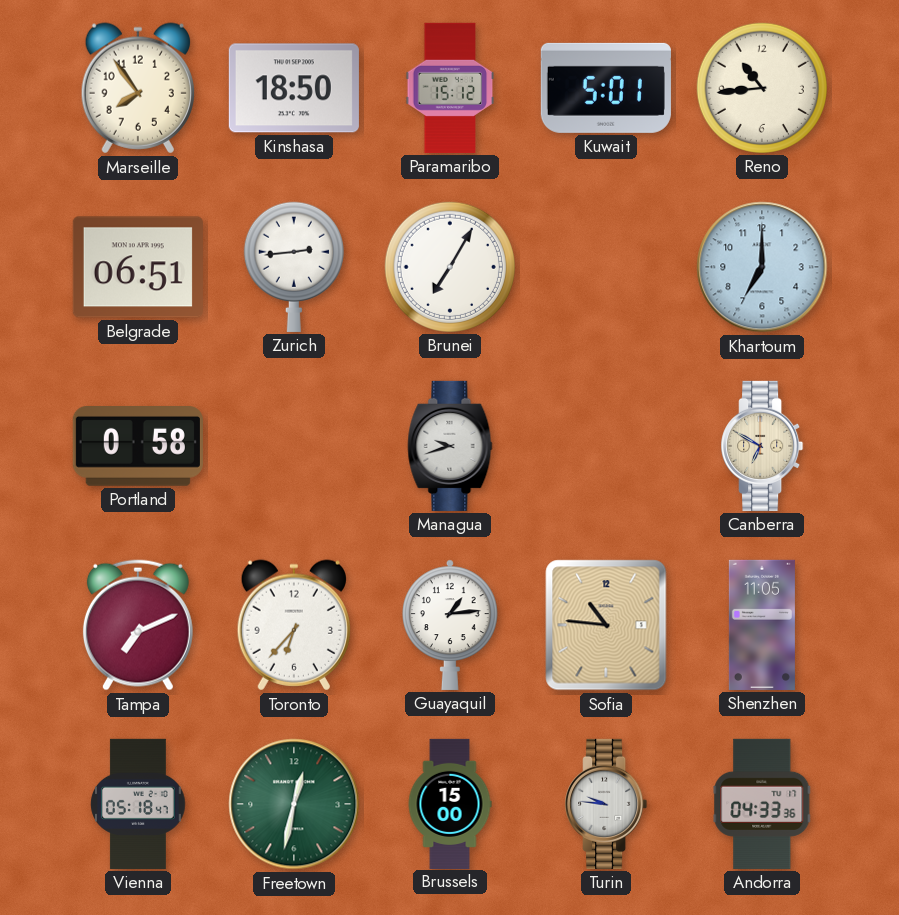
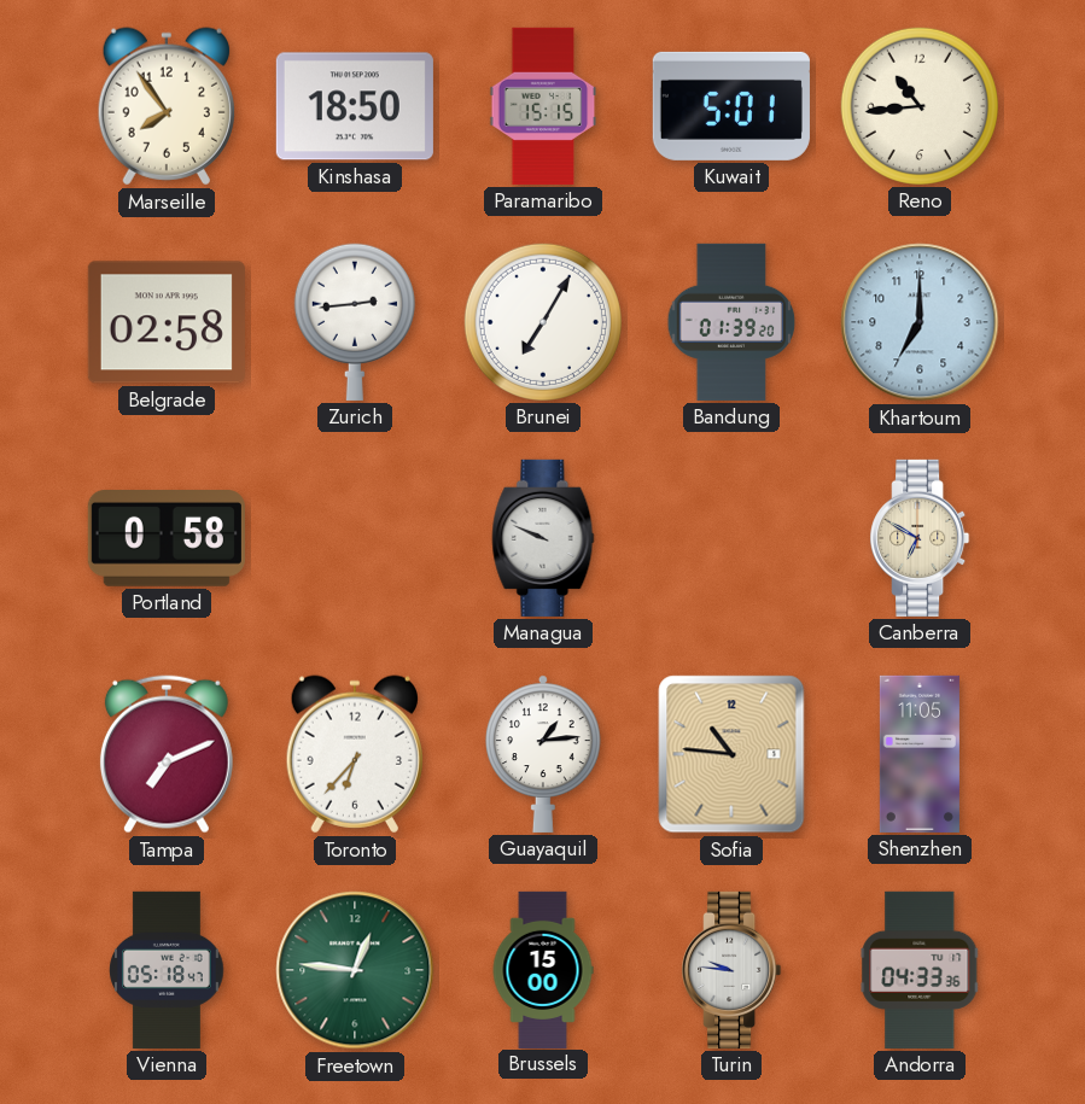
Paramaribo: 15:12 -> 15:15
Belgrade: 06:51 -> 02:58
Bandung: none -> 01:39
Managua: 9:42 -> 9:49
Freetown: 12:32 -> 12:46
